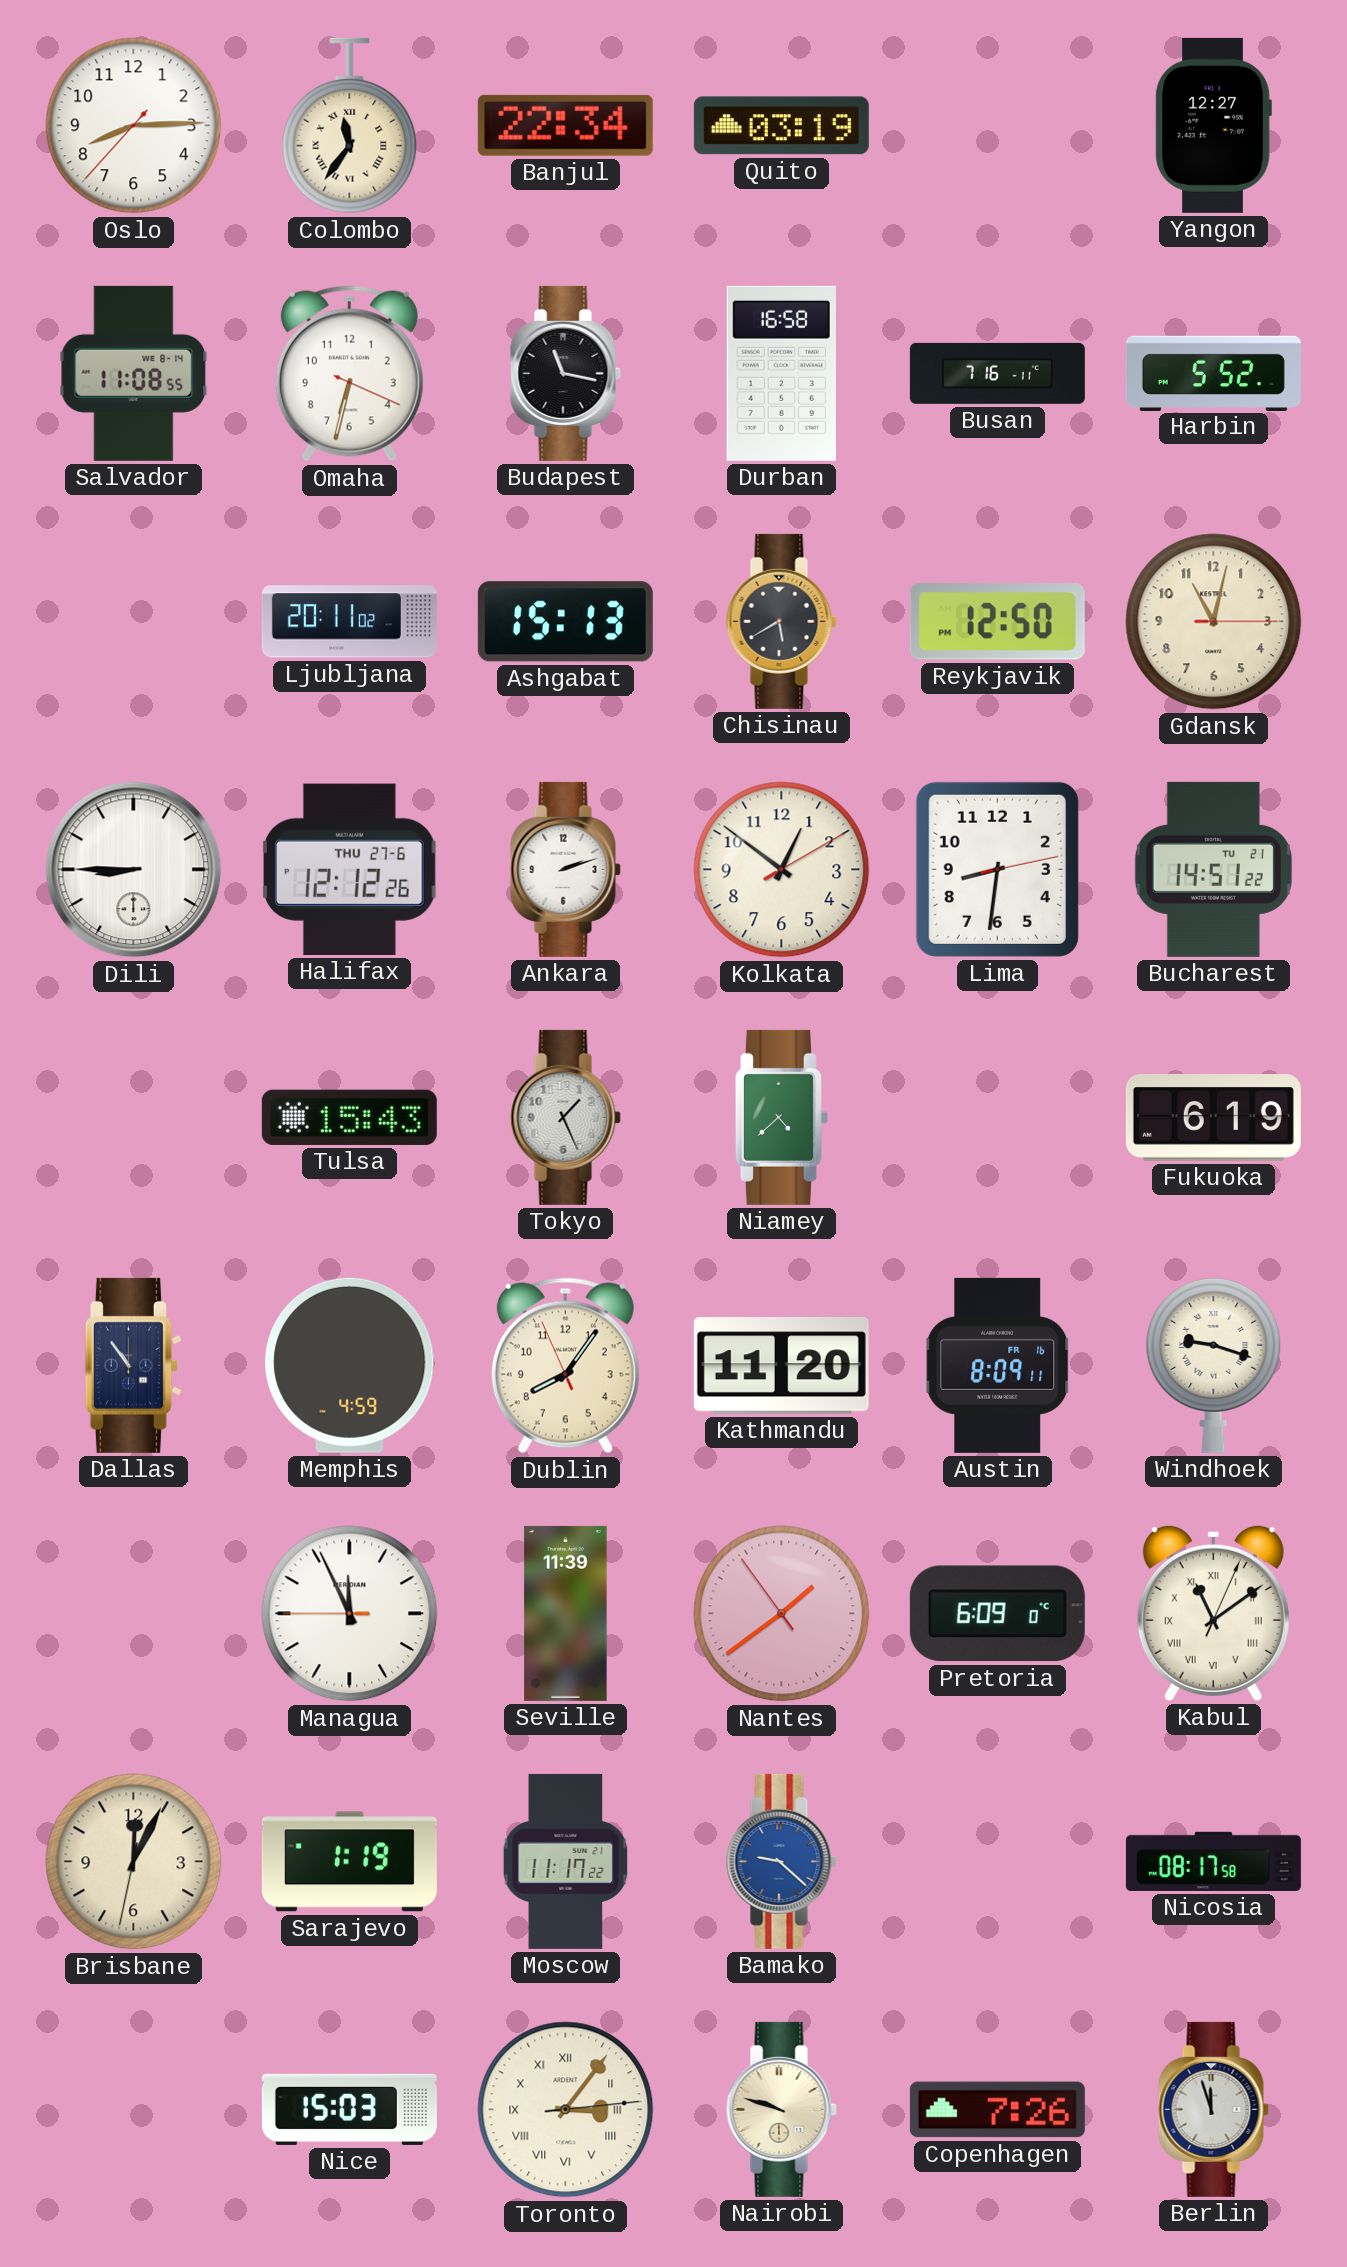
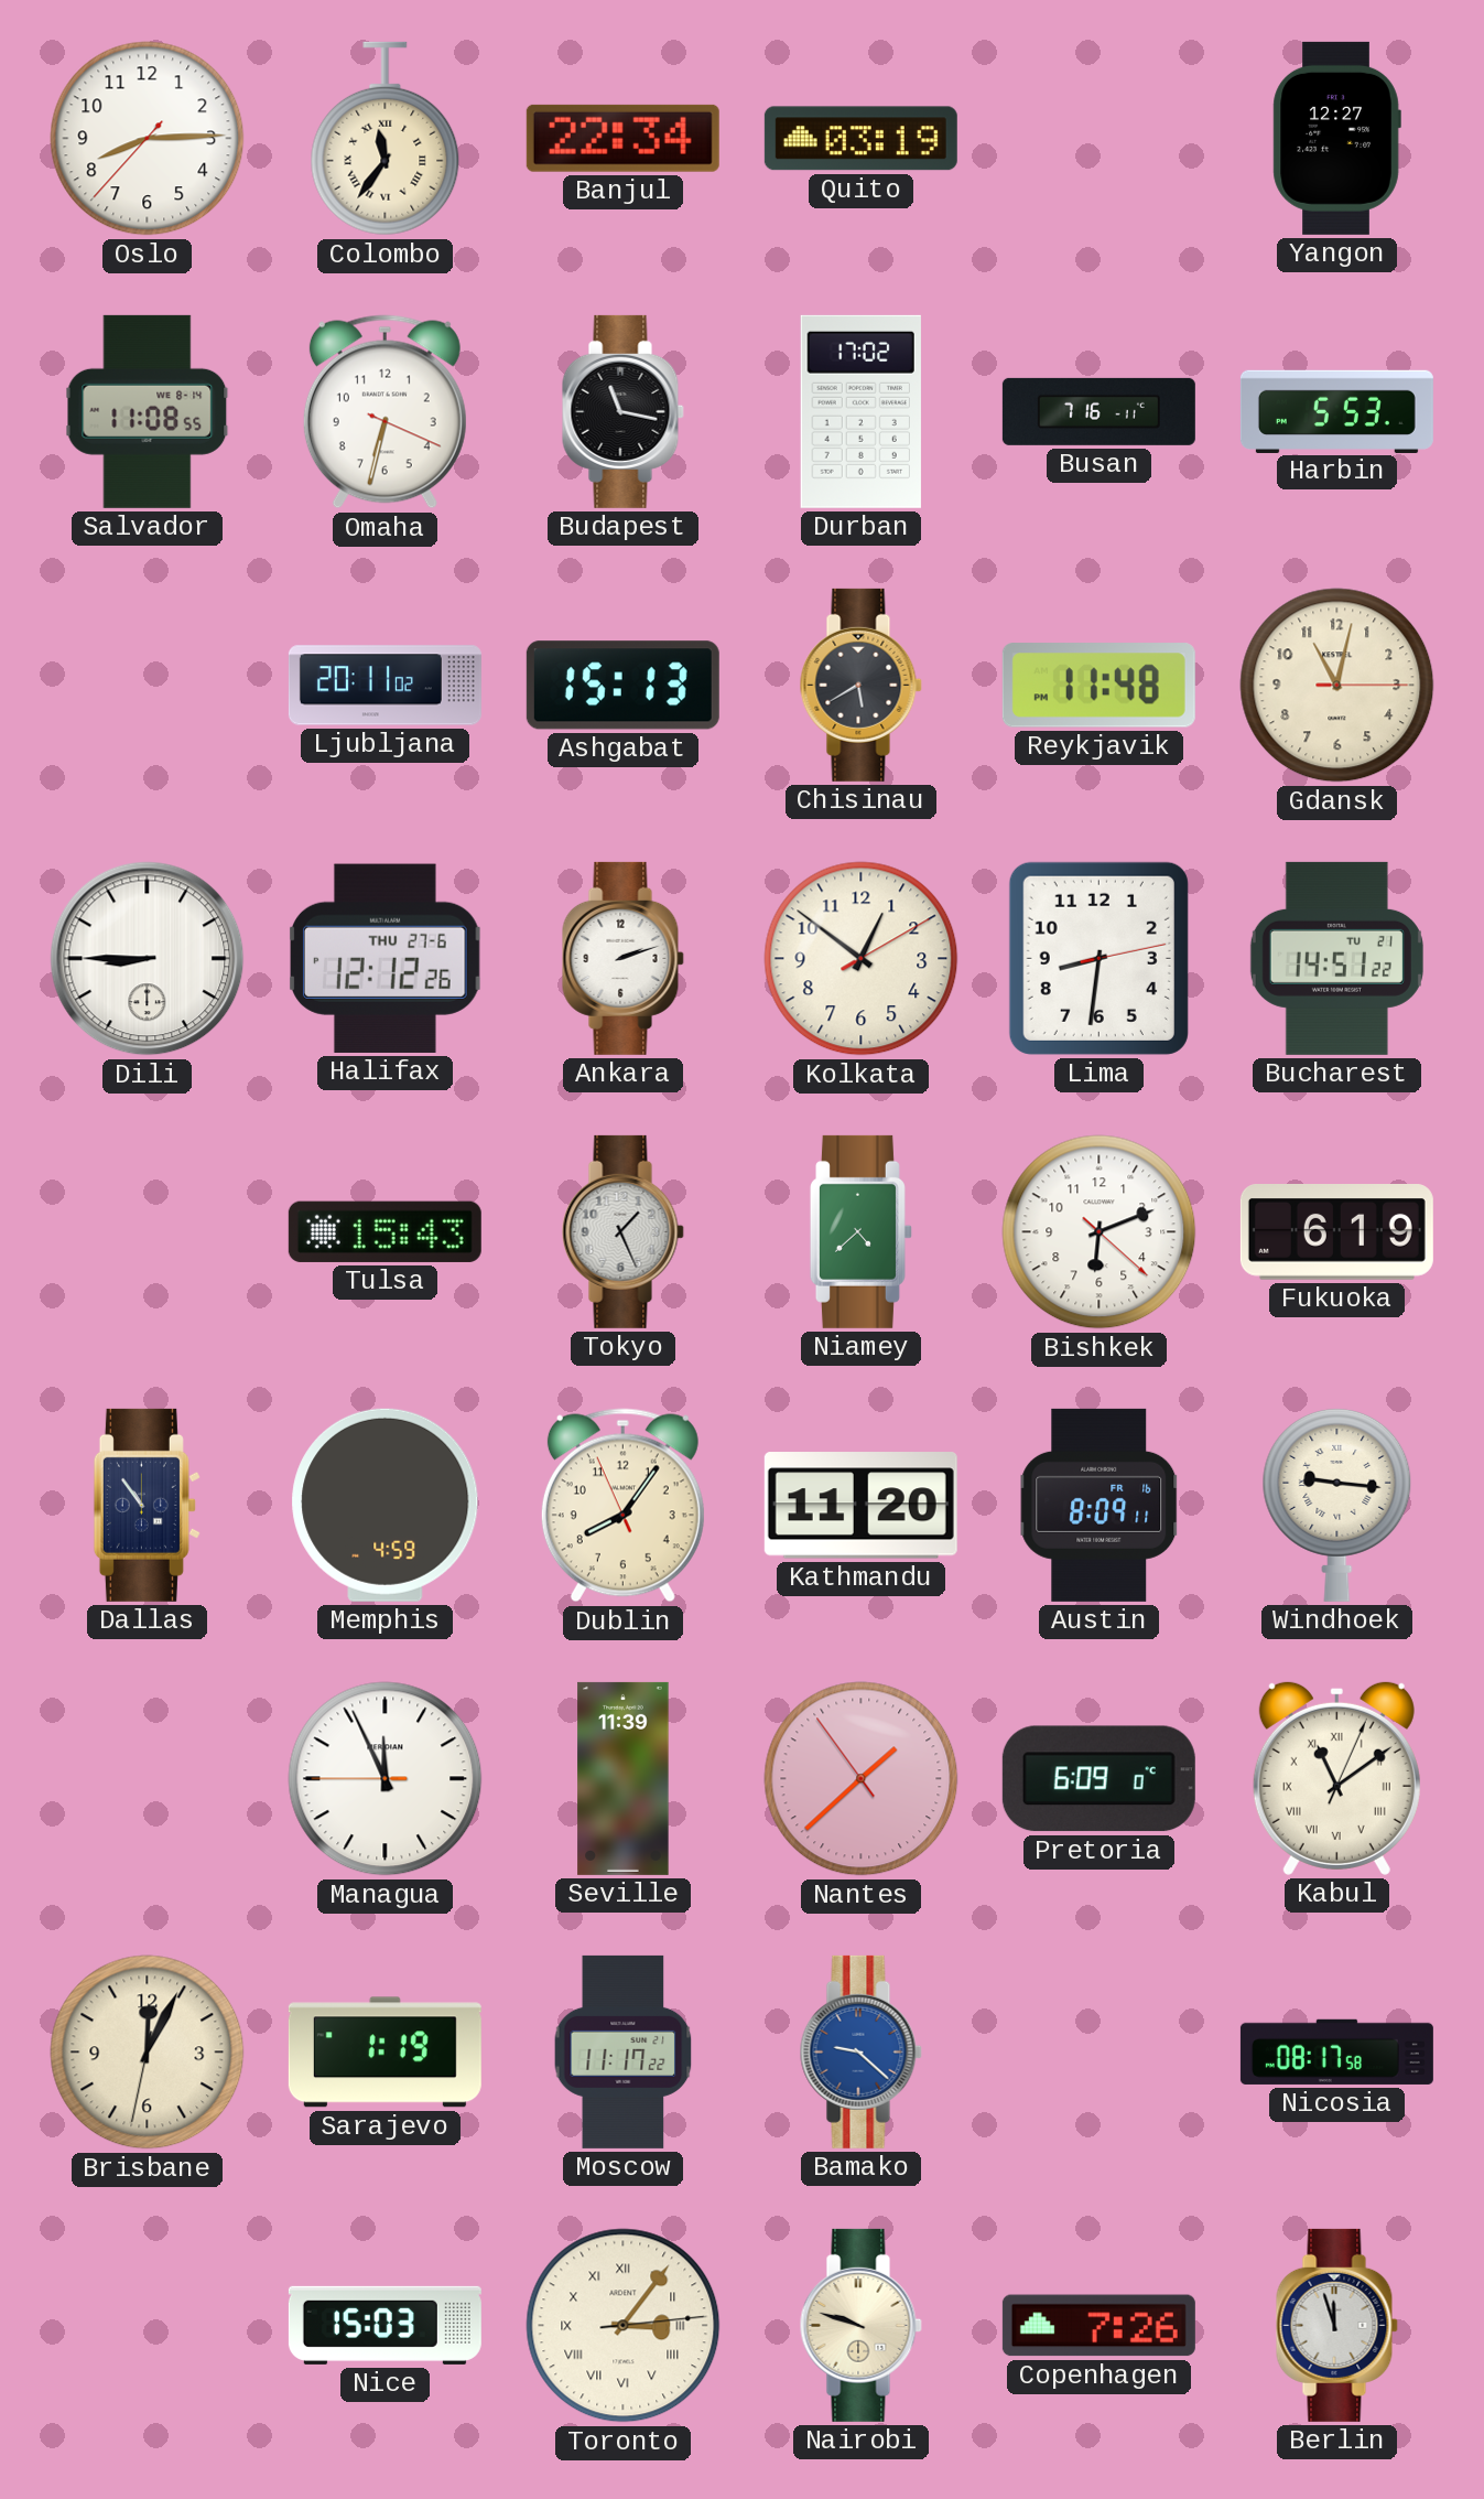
Durban: 16:58 -> 17:02
Harbin: 5:52 -> 5:53
Reykjavik: 12:50 -> 11:48
Bishkek: none -> 6:11
Windhoek: 9:18 -> 9:16
Nantes: 1:38 -> 1:37
